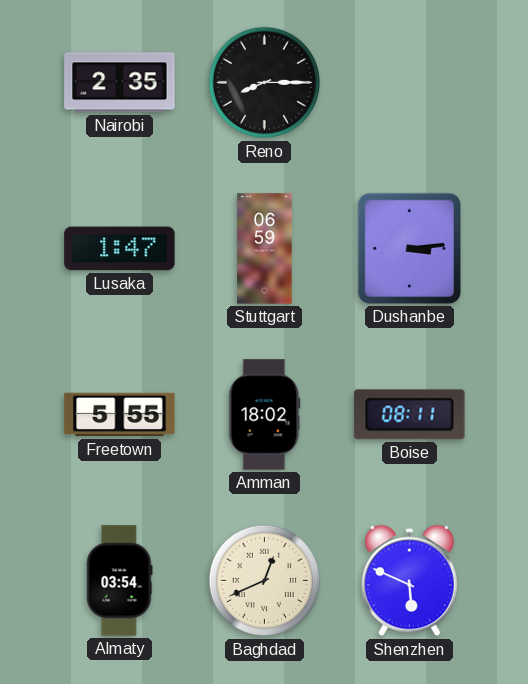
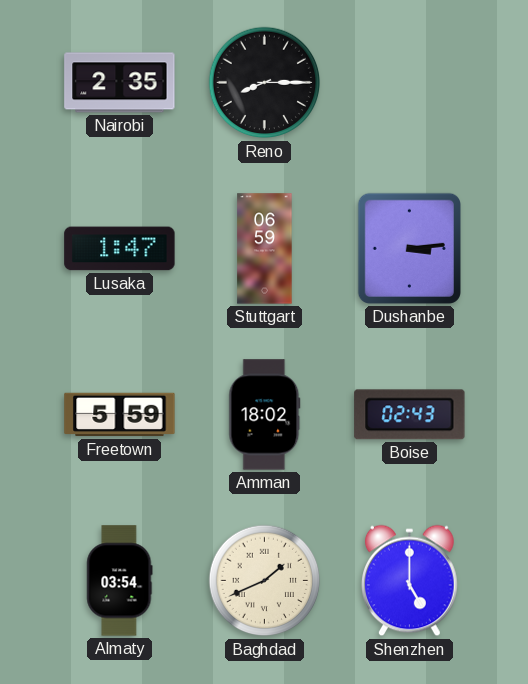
Freetown: 5:55 -> 5:59
Boise: 08:11 -> 02:43
Baghdad: 12:41 -> 1:41
Shenzhen: 5:49 -> 5:00
